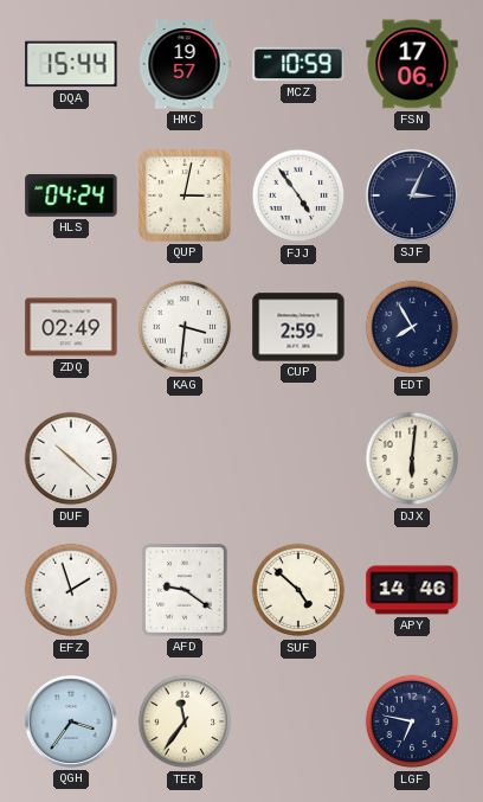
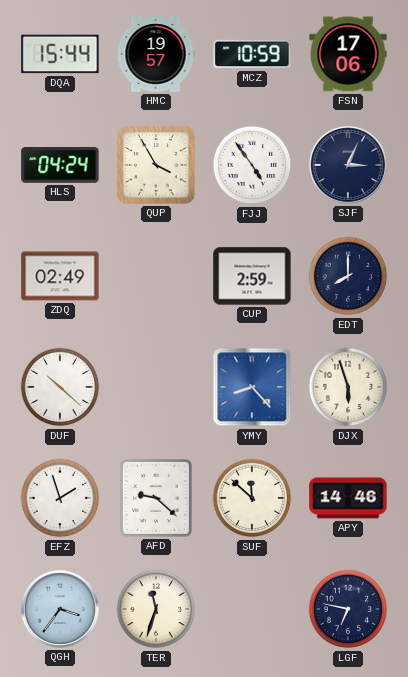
QUP: 3:02 -> 3:55
KAG: 3:31 -> none
EDT: 7:55 -> 8:00
YMY: none -> 8:23
DJX: 6:01 -> 5:57
AFD: 9:21 -> 9:22
SUF: 4:52 -> 11:52
TER: 11:36 -> 11:33
